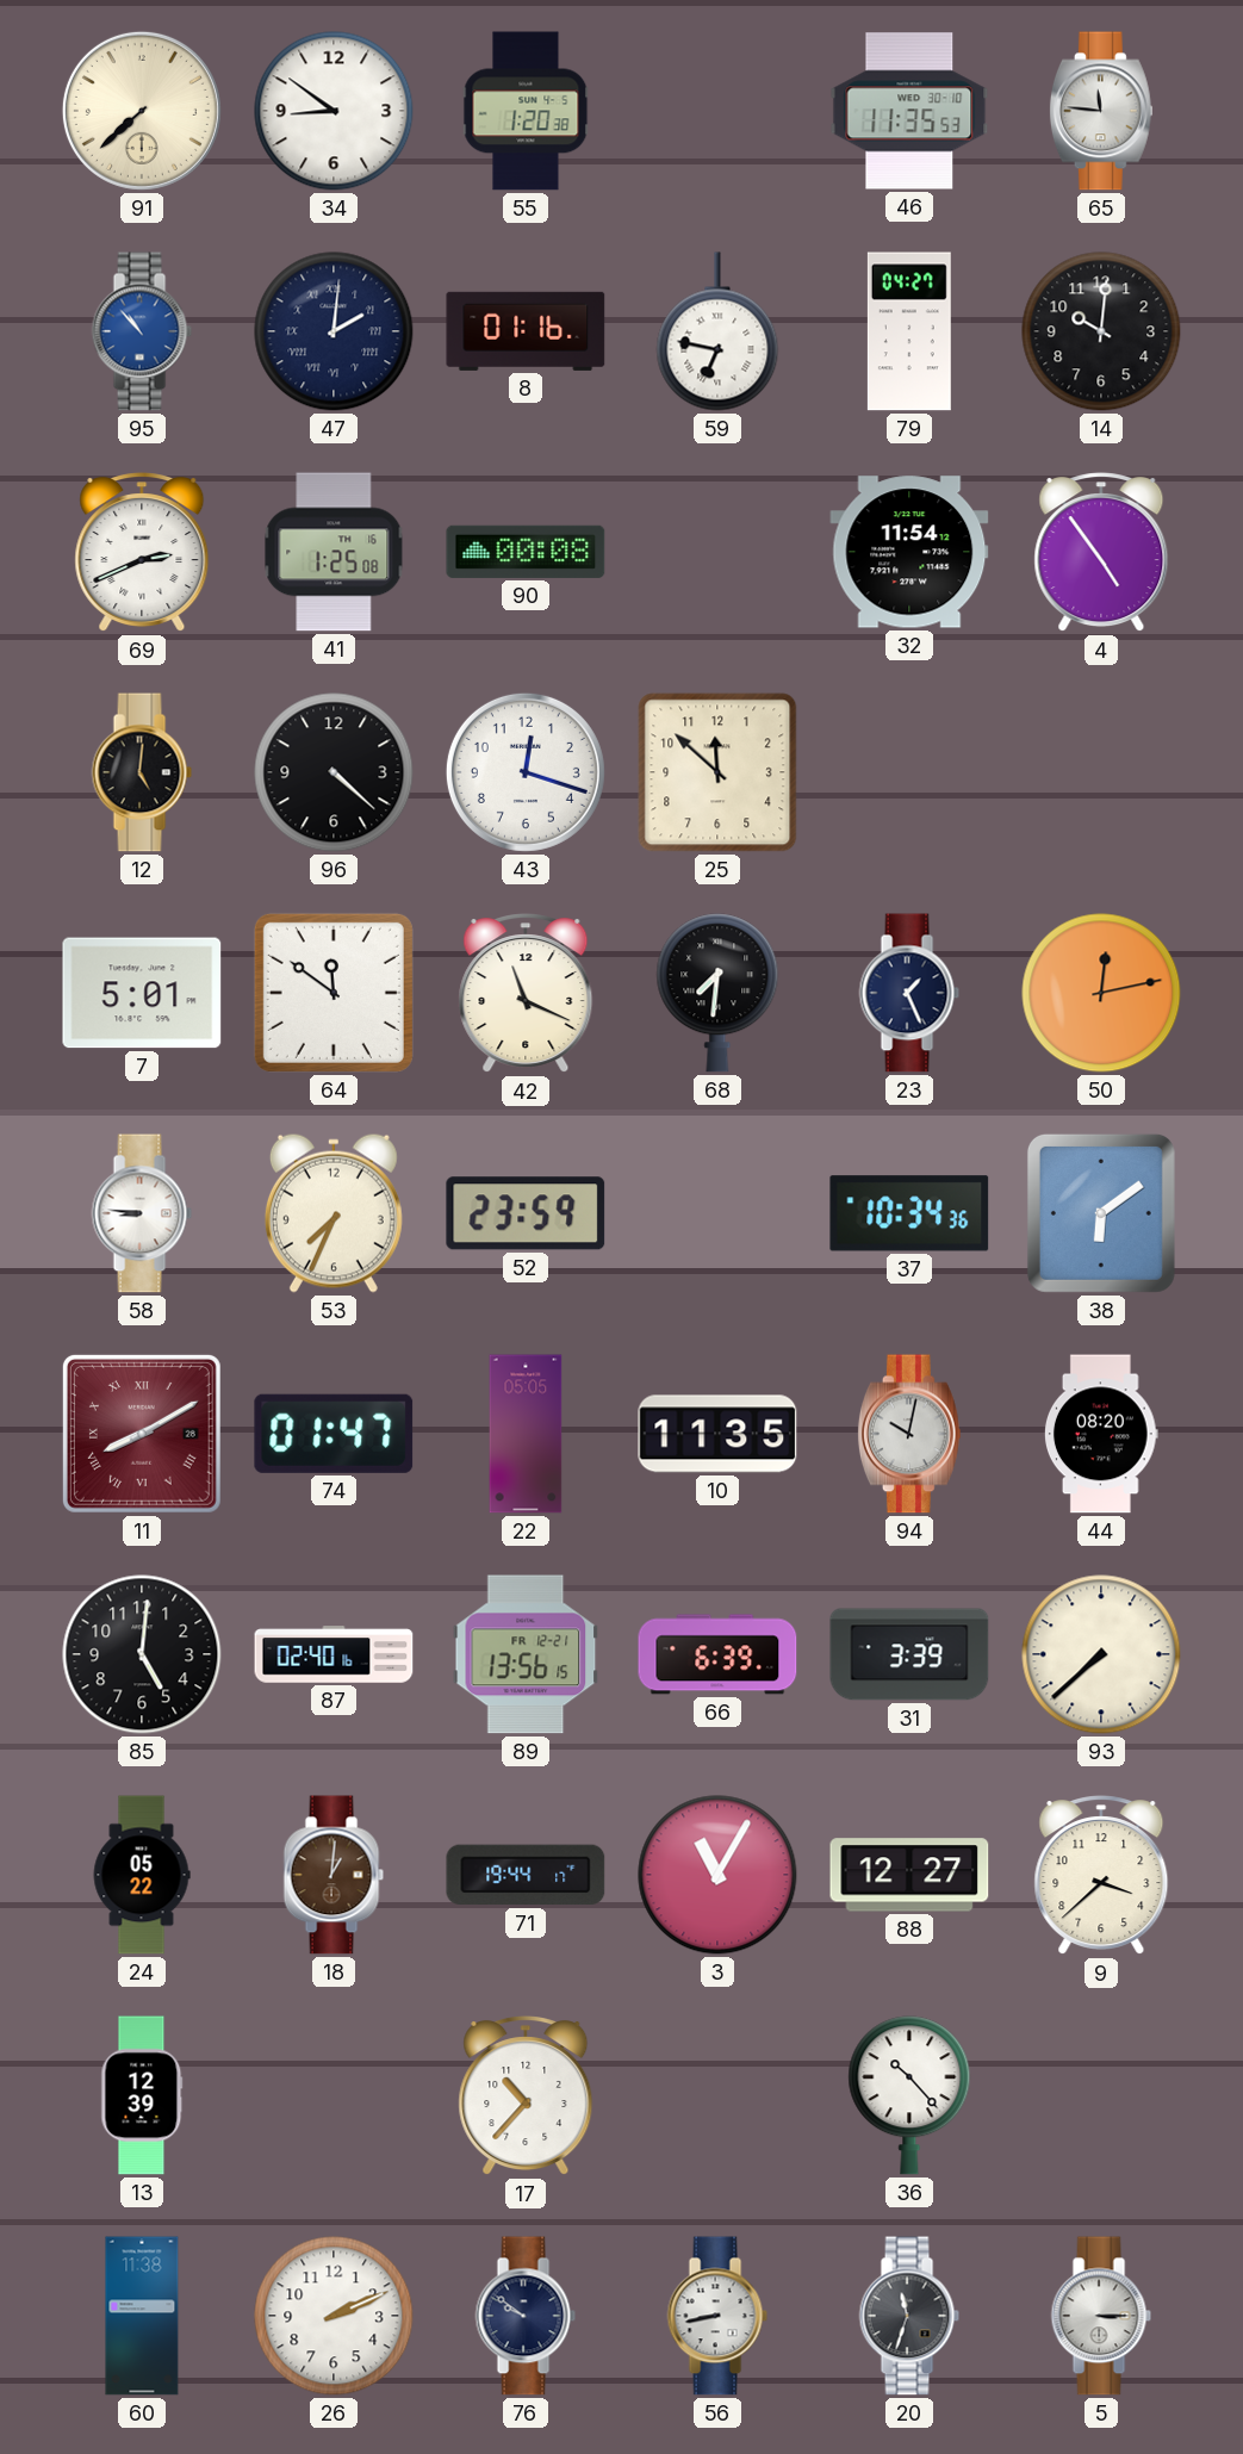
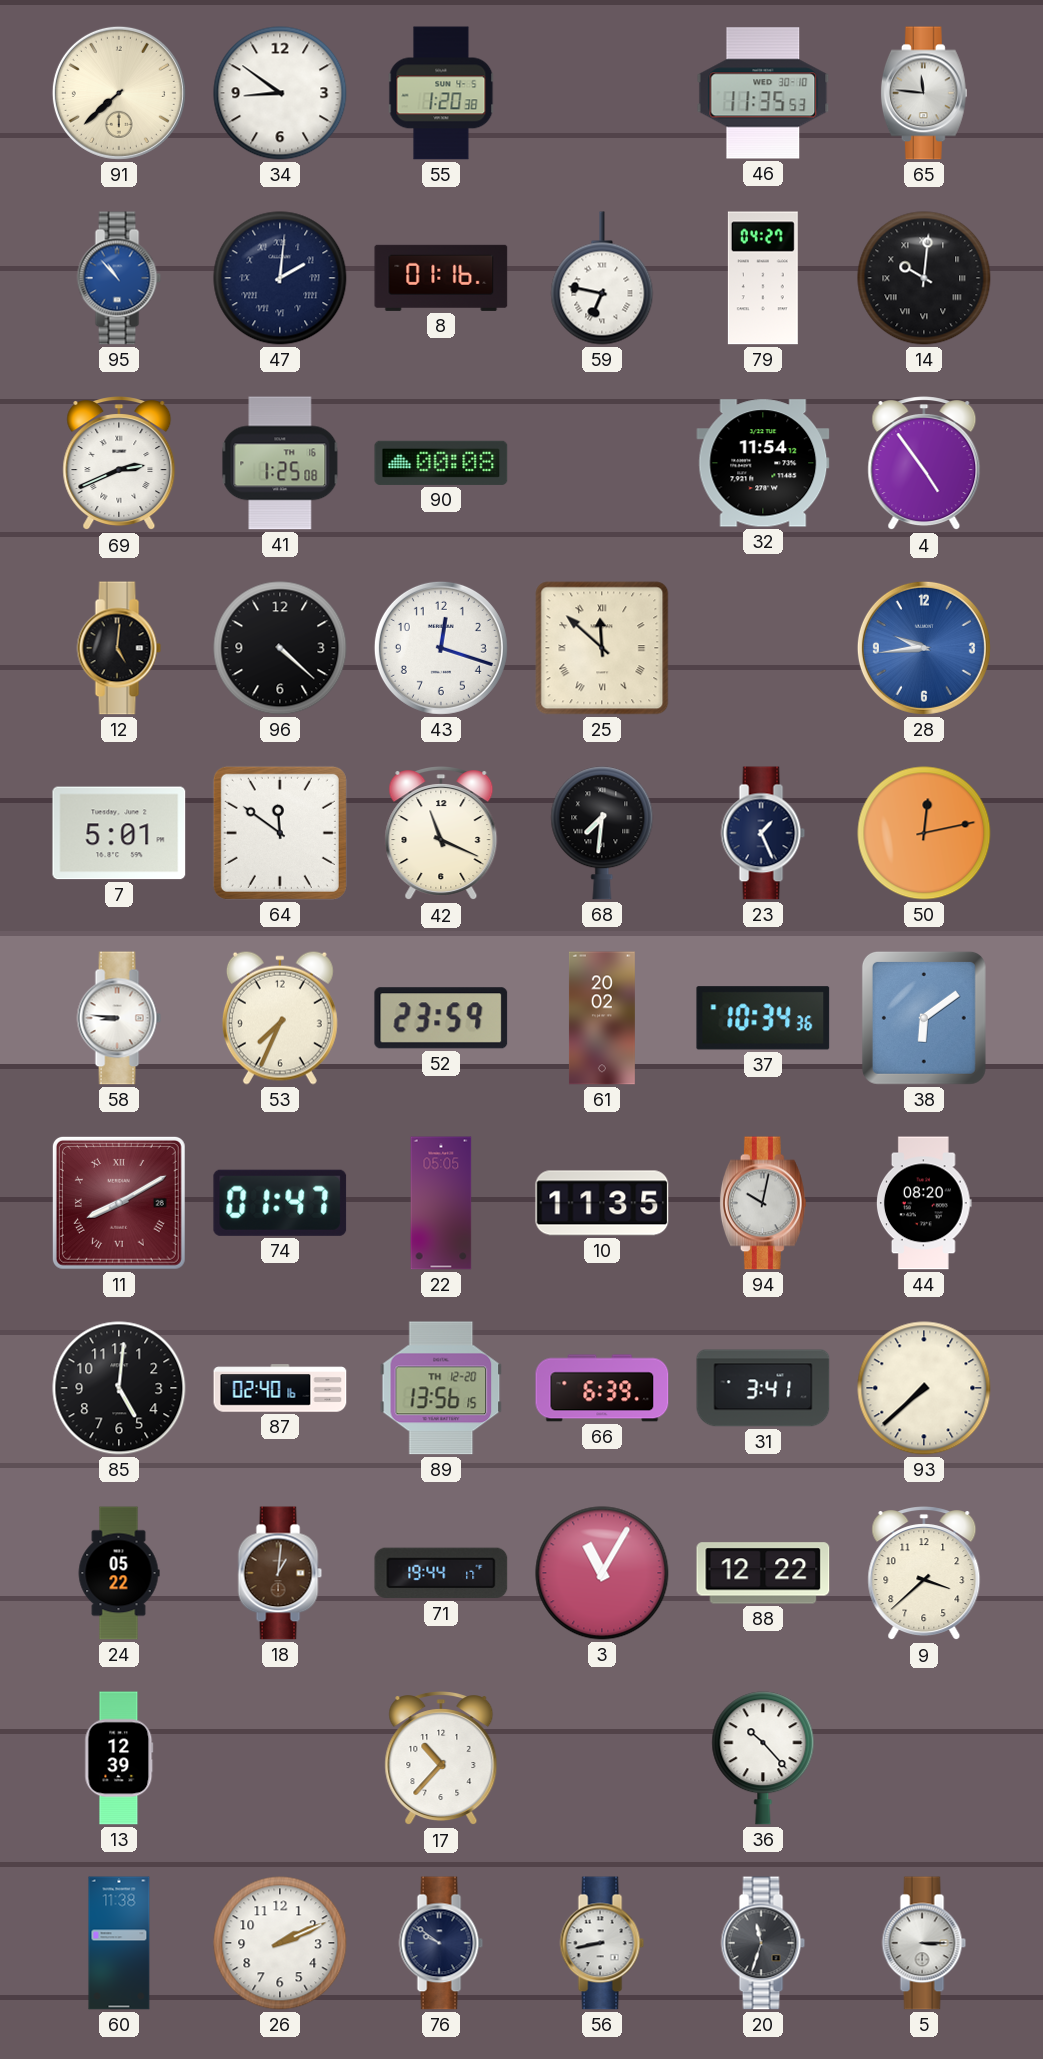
14 numerals: Arabic -> Roman
25 numerals: Arabic -> Roman
28: none -> 9:44
61: none -> 20:02
89 date: FR 12-21 -> TH 12-20
31: 3:39 -> 3:41
88: 12:27 -> 12:22
